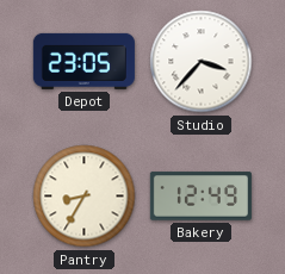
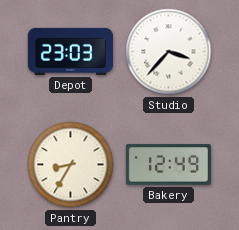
Depot: 23:05 -> 23:03
